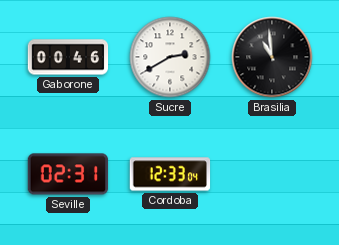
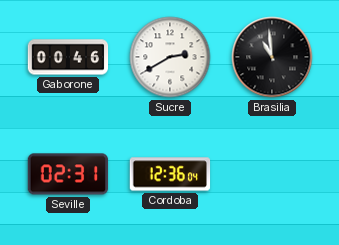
Cordoba: 12:33 -> 12:36
